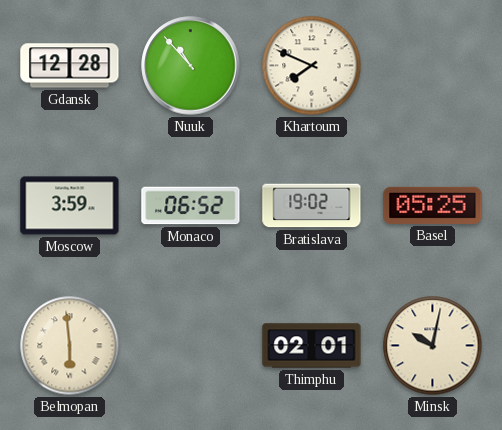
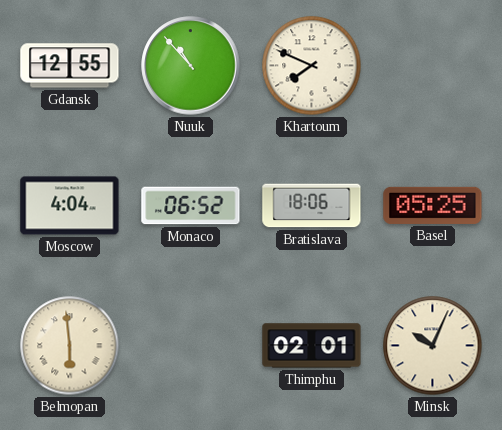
Gdansk: 12:28 -> 12:55
Moscow: 3:59 -> 4:04
Bratislava: 19:02 -> 18:06
Minsk: 10:02 -> 10:04
